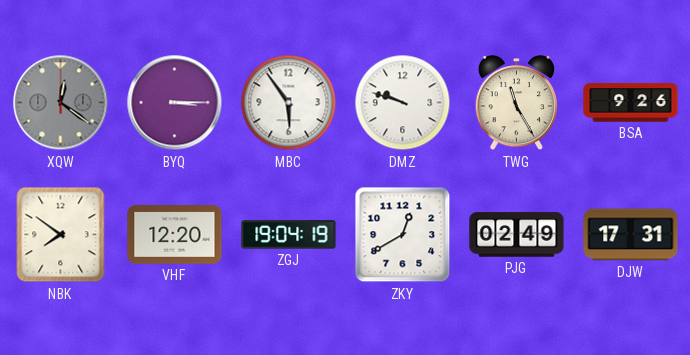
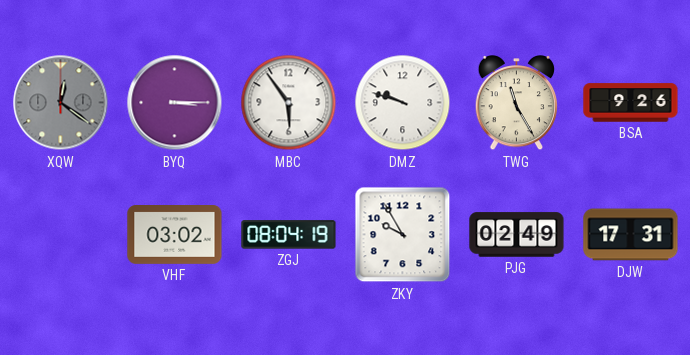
NBK: 7:51 -> none
VHF: 12:20 -> 03:02
ZGJ: 19:04 -> 08:04
ZKY: 12:40 -> 9:55
